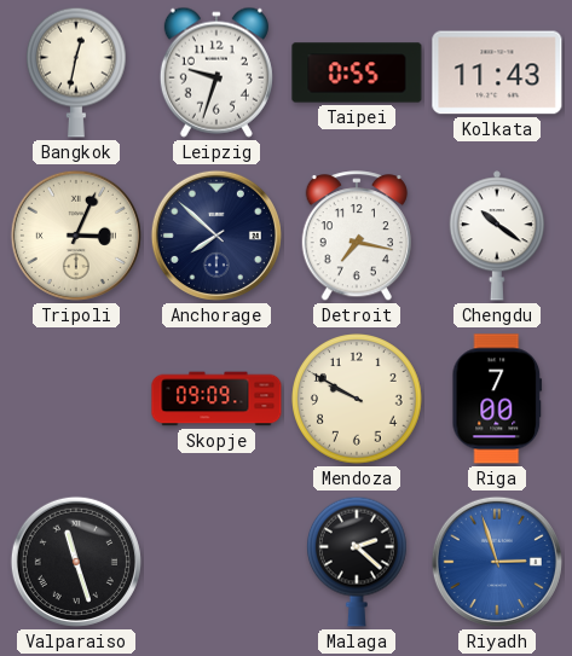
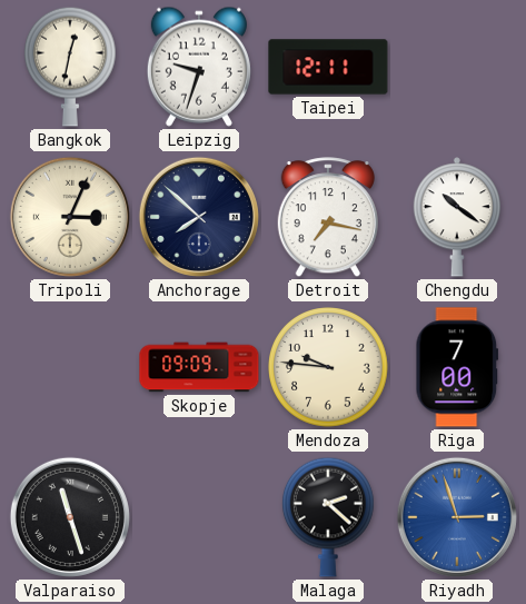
Taipei: 0:55 -> 12:11
Kolkata: 11:43 -> none
Mendoza: 9:50 -> 9:46
